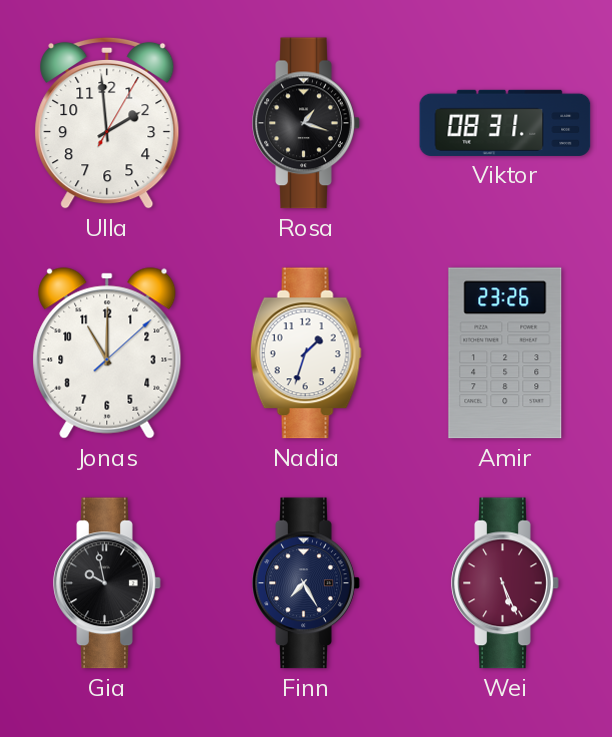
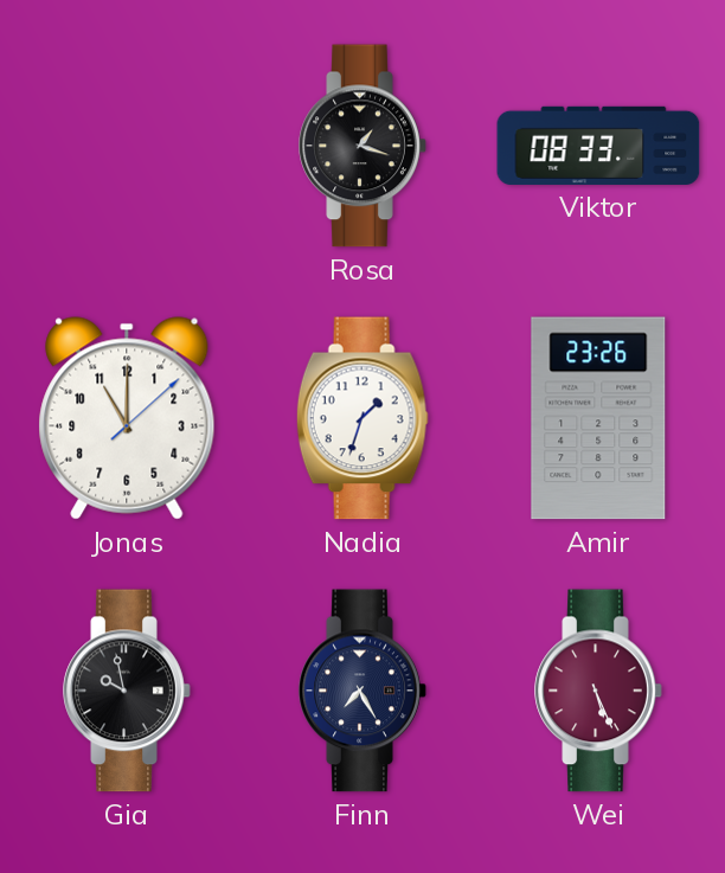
Ulla: 1:59 -> none
Viktor: 08:31 -> 08:33
